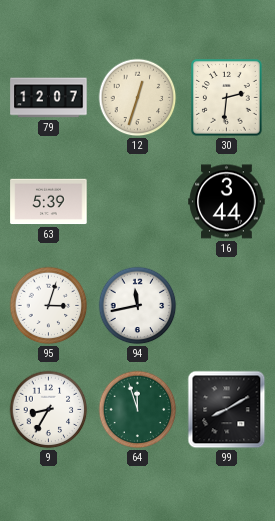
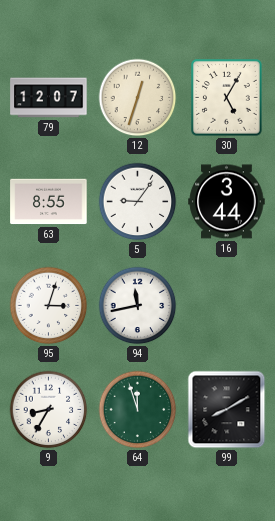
30: 2:31 -> 5:05
63: 5:39 -> 8:55
5: none -> 9:06
